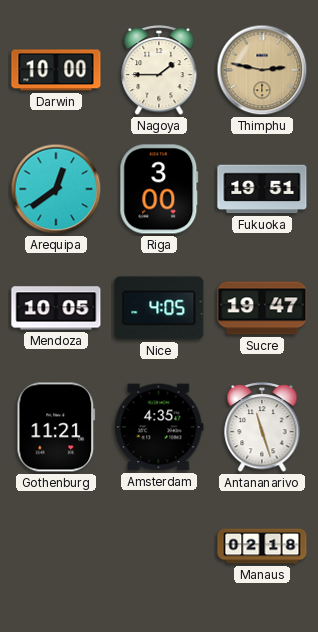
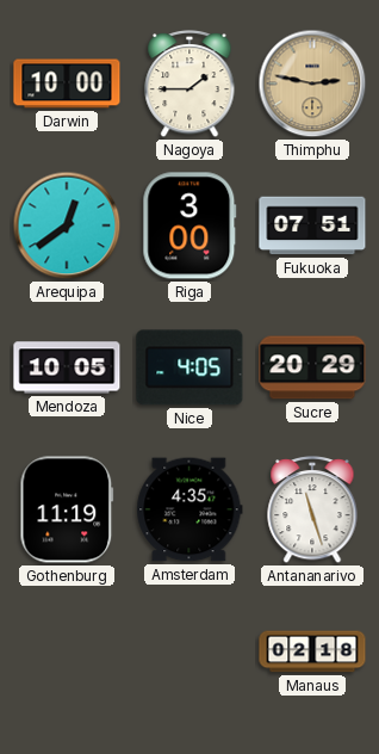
Fukuoka: 19:51 -> 07:51
Sucre: 19:47 -> 20:29
Gothenburg: 11:21 -> 11:19
